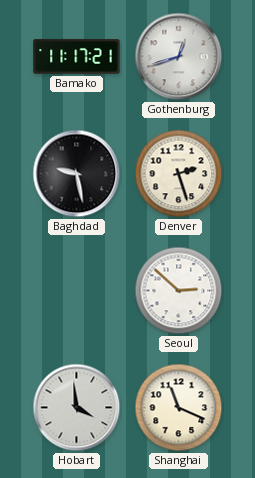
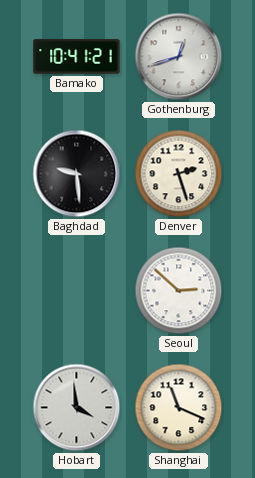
Bamako: 11:17 -> 10:41
Baghdad: 9:28 -> 9:29
